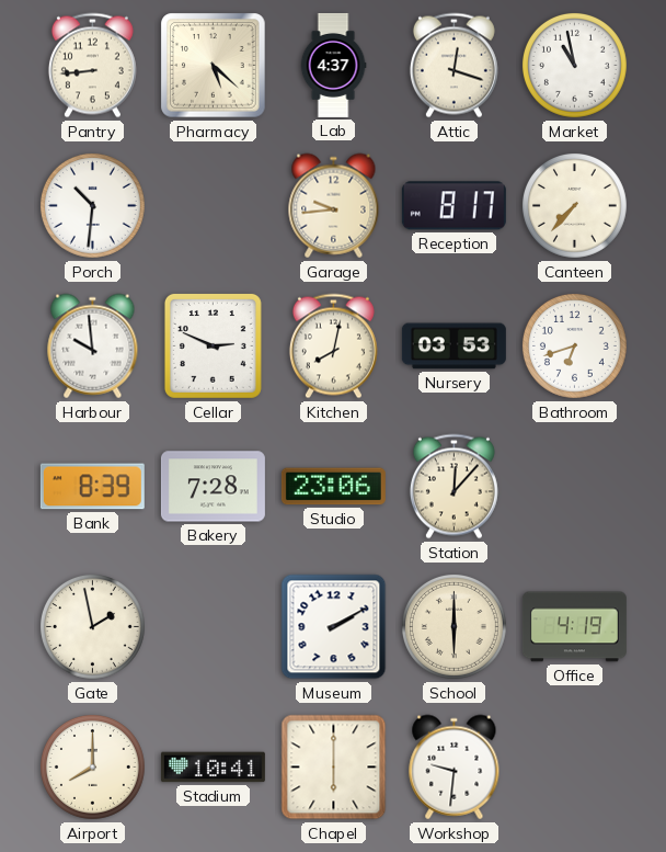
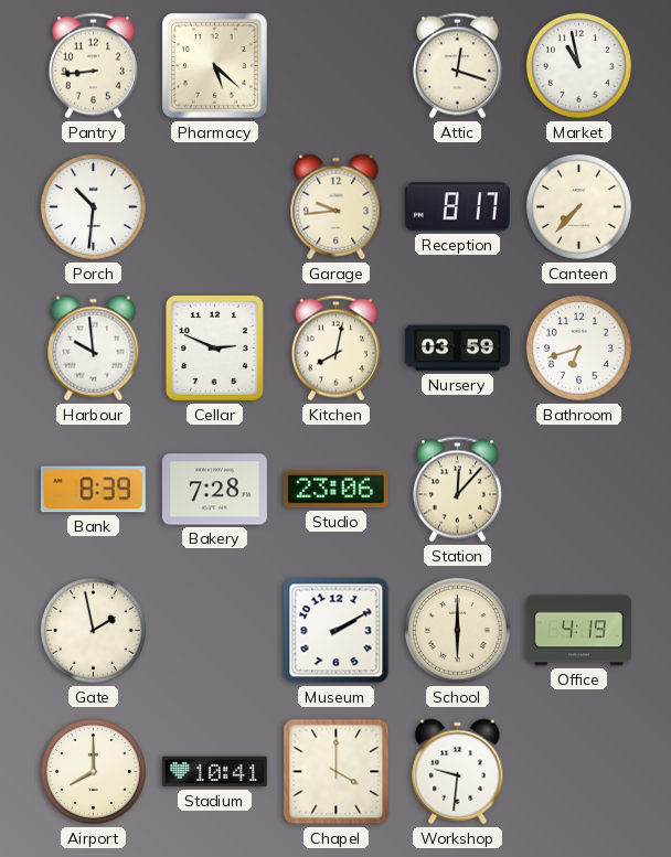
Lab: 4:37 -> none
Nursery: 03:53 -> 03:59
Chapel: 6:00 -> 4:00
